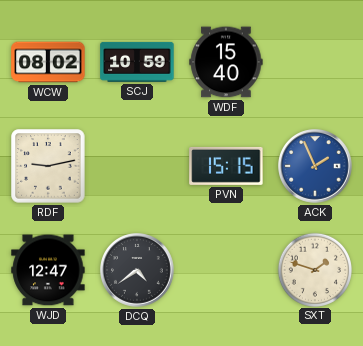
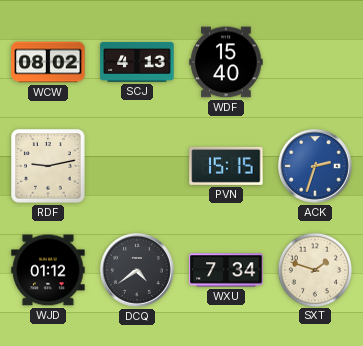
SCJ: 10:59 -> 4:13
ACK: 1:56 -> 2:33
WJD: 12:47 -> 01:12
WXU: none -> 7:34
